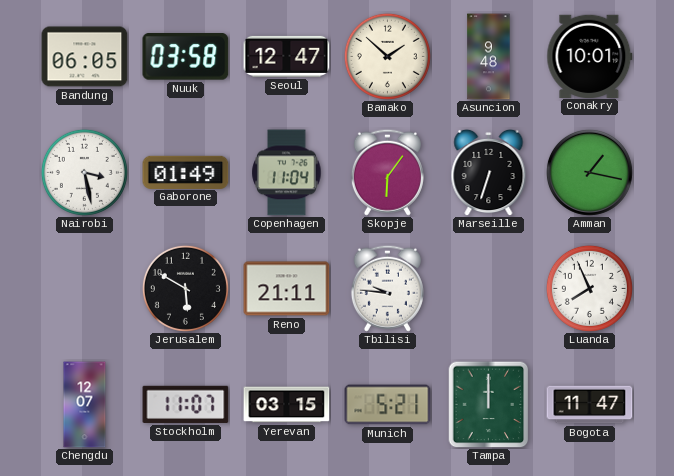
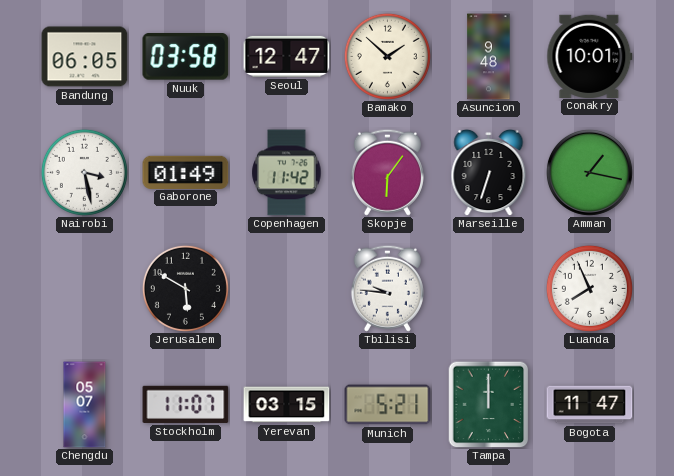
Copenhagen: 11:04 -> 11:42
Reno: 21:11 -> none
Chengdu: 12:07 -> 05:07
